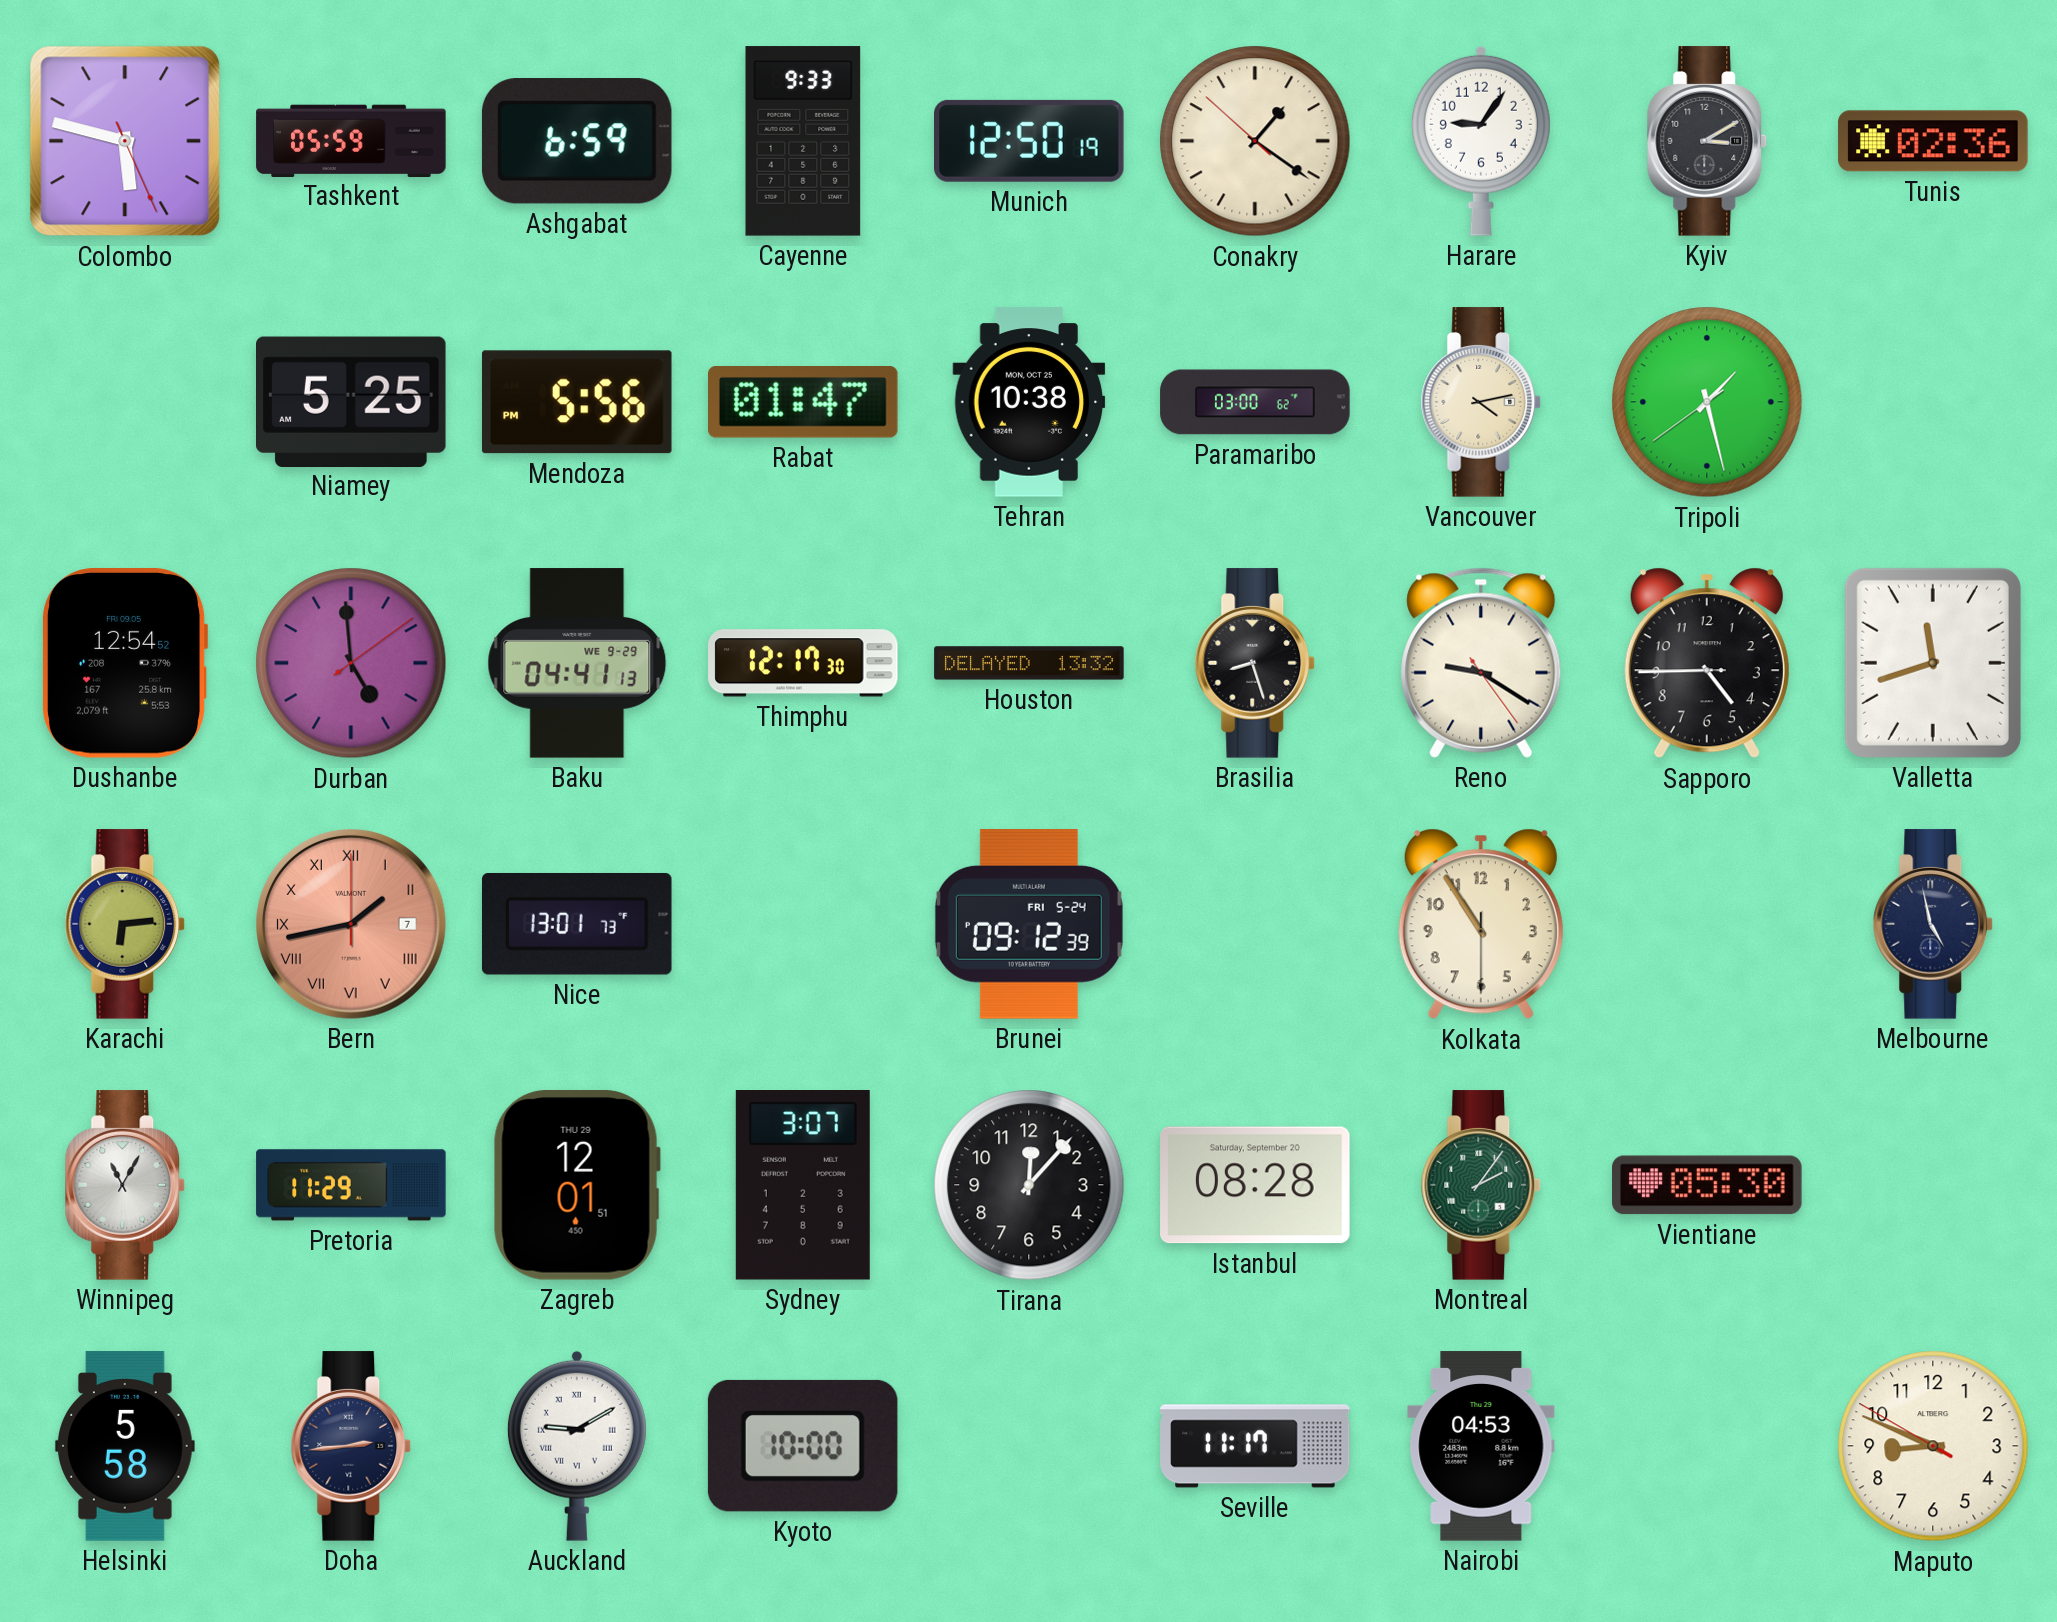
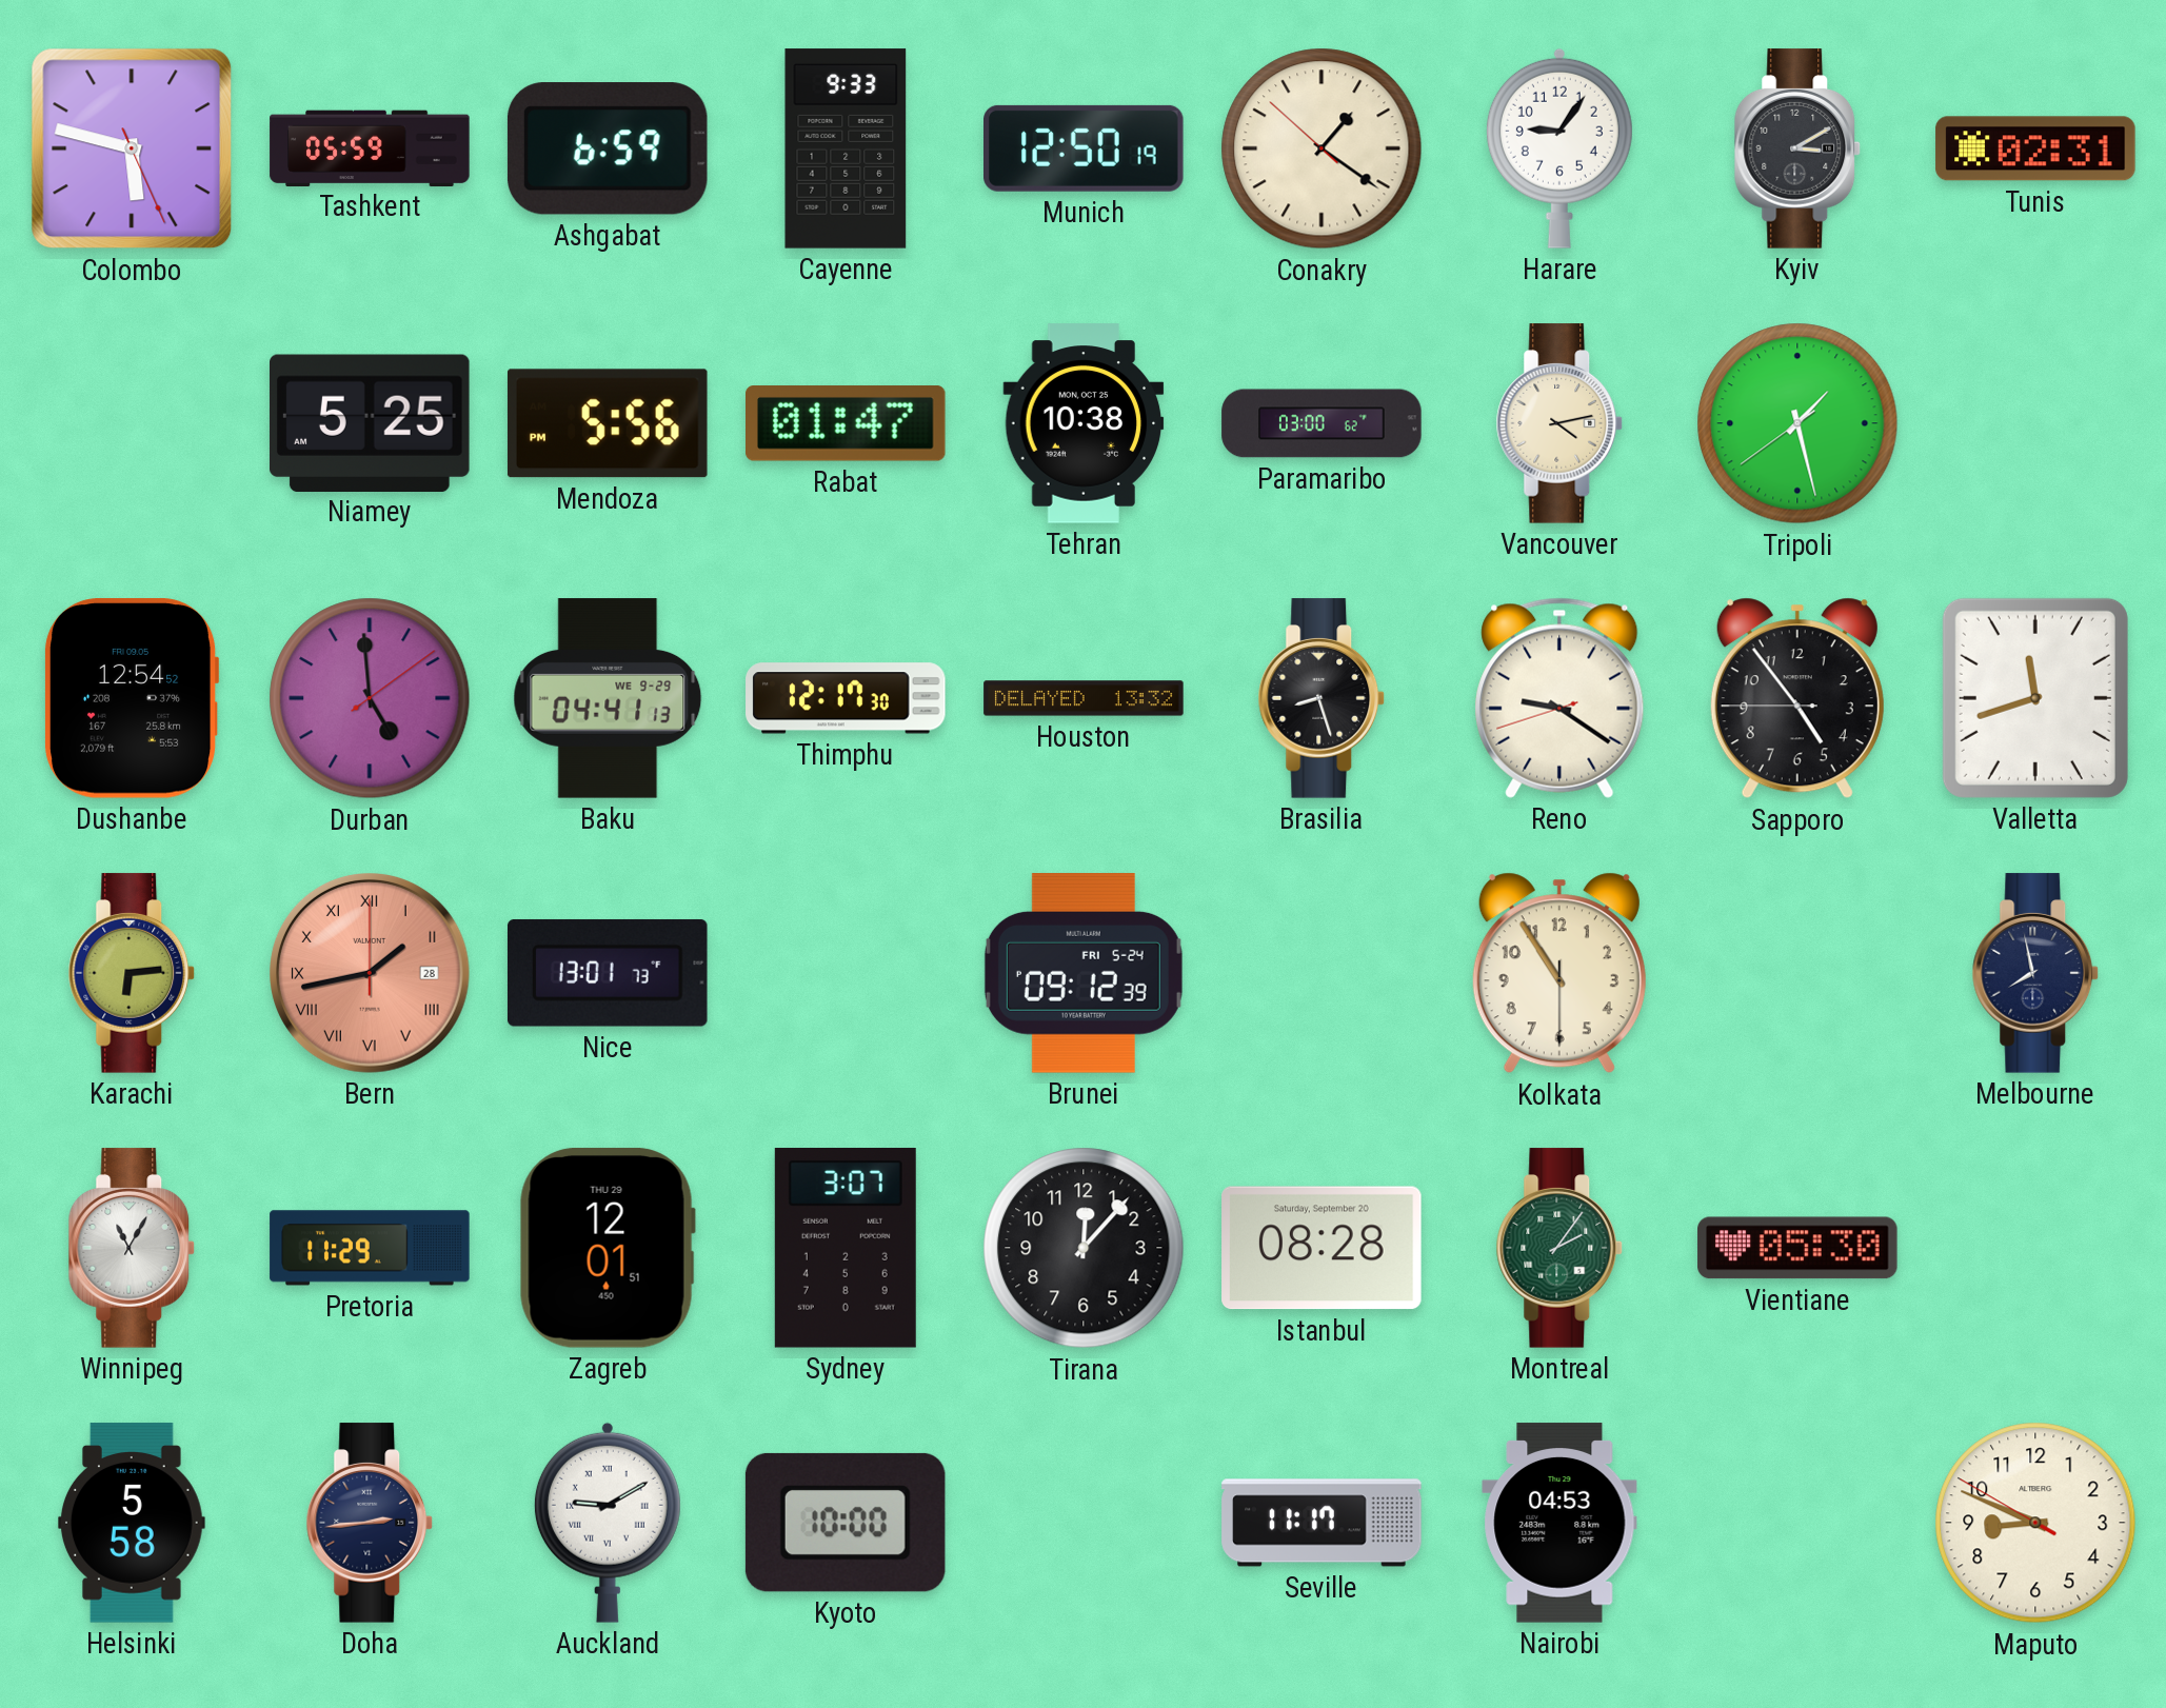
Tunis: 02:36 -> 02:31
Reno: 9:20:24 -> 9:20:42
Sapporo: 4:44 -> 4:53
Bern date: 7 -> 28
Melbourne: 4:58 -> 7:58
